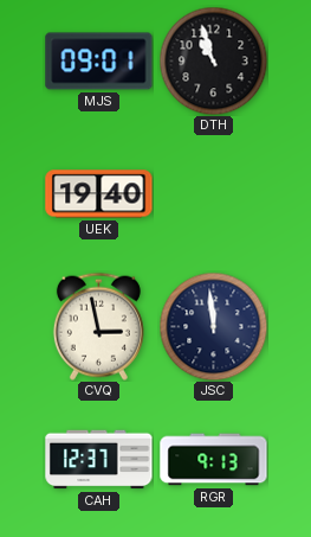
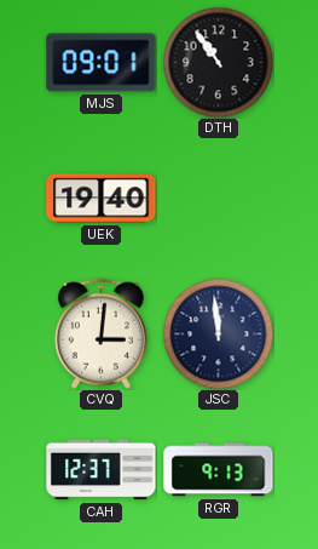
DTH: 10:57 -> 10:54
CVQ: 2:58 -> 3:01
